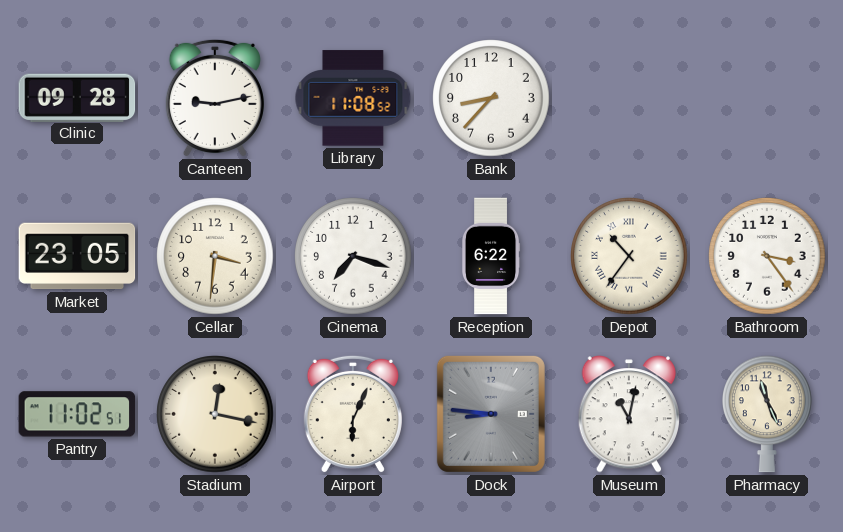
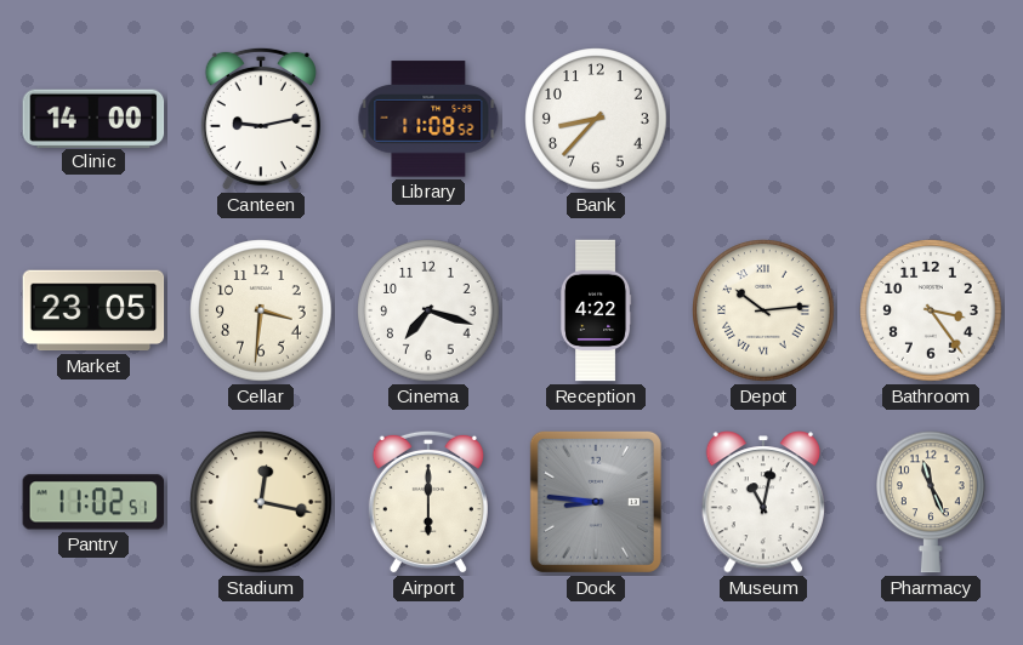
Clinic: 09:28 -> 14:00
Reception: 6:22 -> 4:22
Depot: 10:36 -> 10:14
Airport: 6:04 -> 6:00
